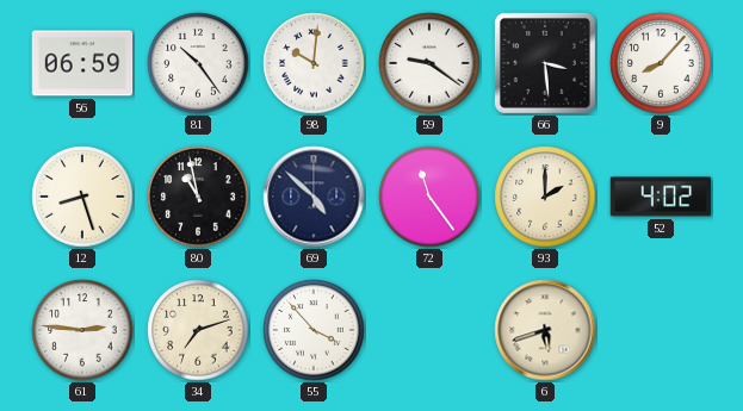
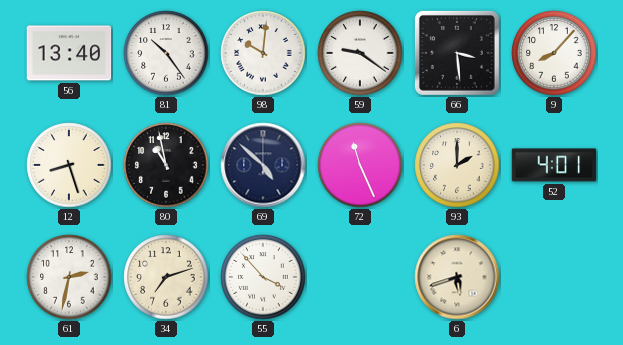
56: 06:59 -> 13:40
72: 11:24 -> 11:26
52: 4:02 -> 4:01
61: 2:46 -> 2:32
